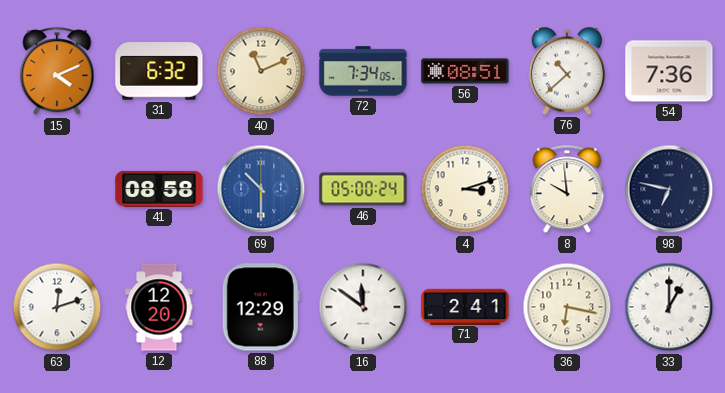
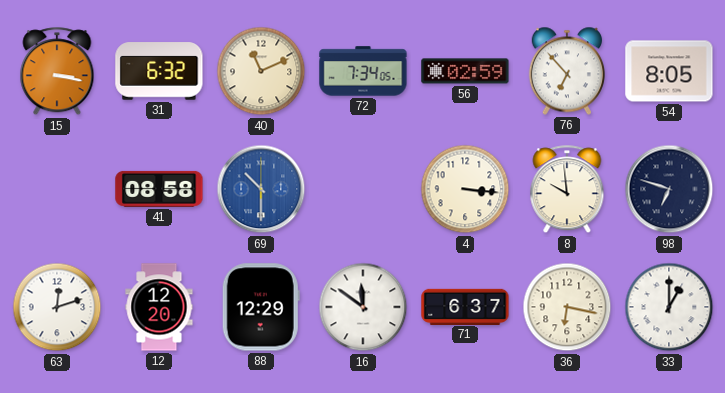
15: 4:11 -> 3:17
56: 08:51 -> 02:59
76: 10:38 -> 6:53
54: 7:36 -> 8:05
46: 05:00 -> none
4: 3:12 -> 3:16
98: 6:47 -> 6:48
71: 2:41 -> 6:37
